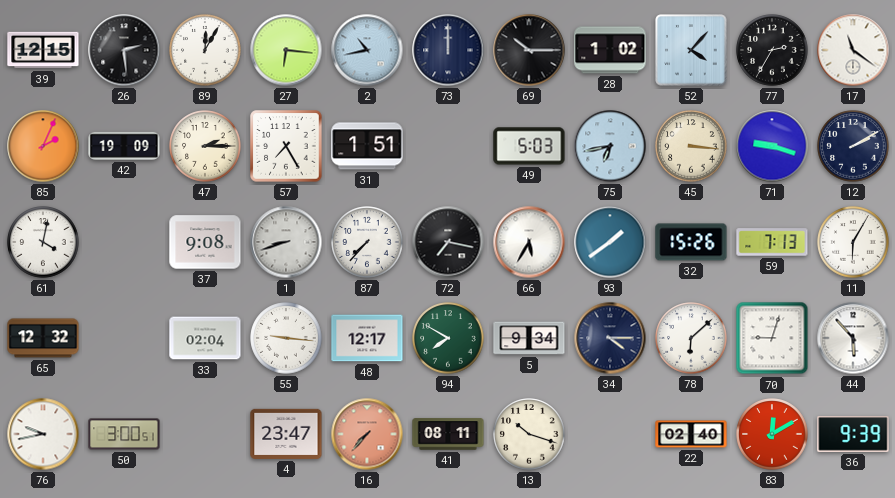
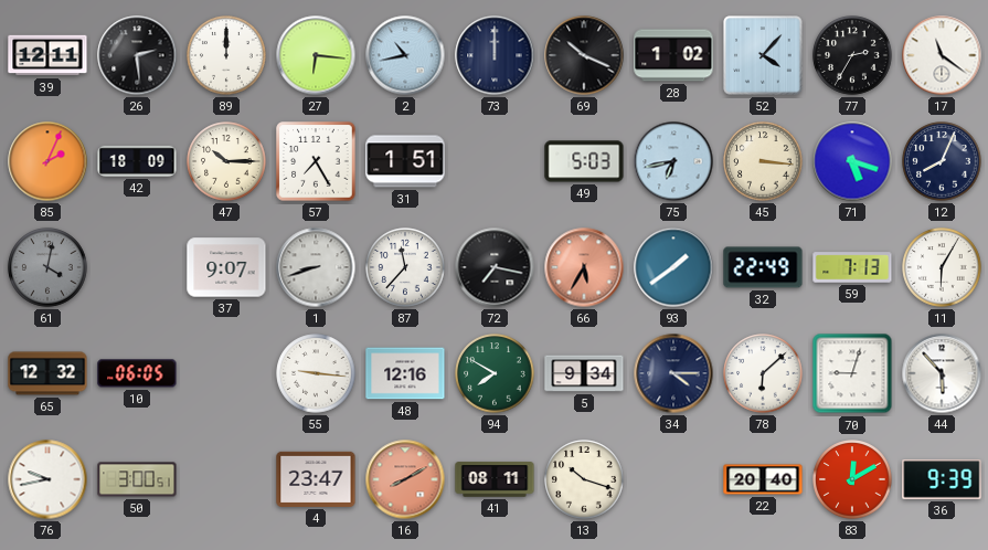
39: 12:15 -> 12:11
89: 12:05 -> 12:00
69: 10:15 -> 10:19
42: 19:09 -> 18:09
47: 2:15 -> 10:15
71: 9:18 -> 5:18
12: 2:10 -> 8:04
61 dial: white -> grey
37: 9:08 -> 9:07
87: 7:37 -> 11:37
66 dial: white -> salmon
32: 15:26 -> 22:49
10: none -> 06:05
33: 02:04 -> none
48: 12:17 -> 12:16
16: 7:37 -> 8:10
22: 02:40 -> 20:40
